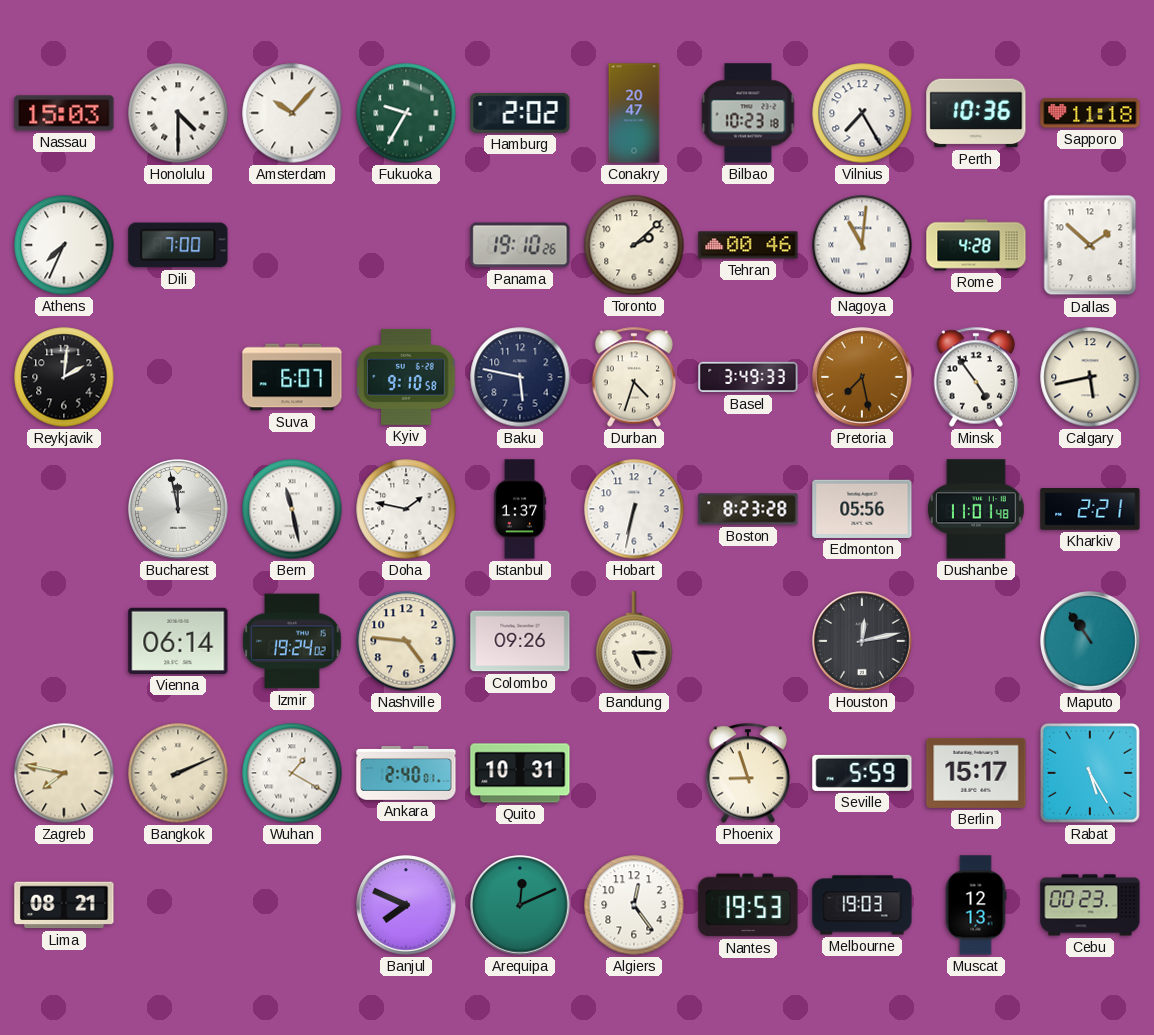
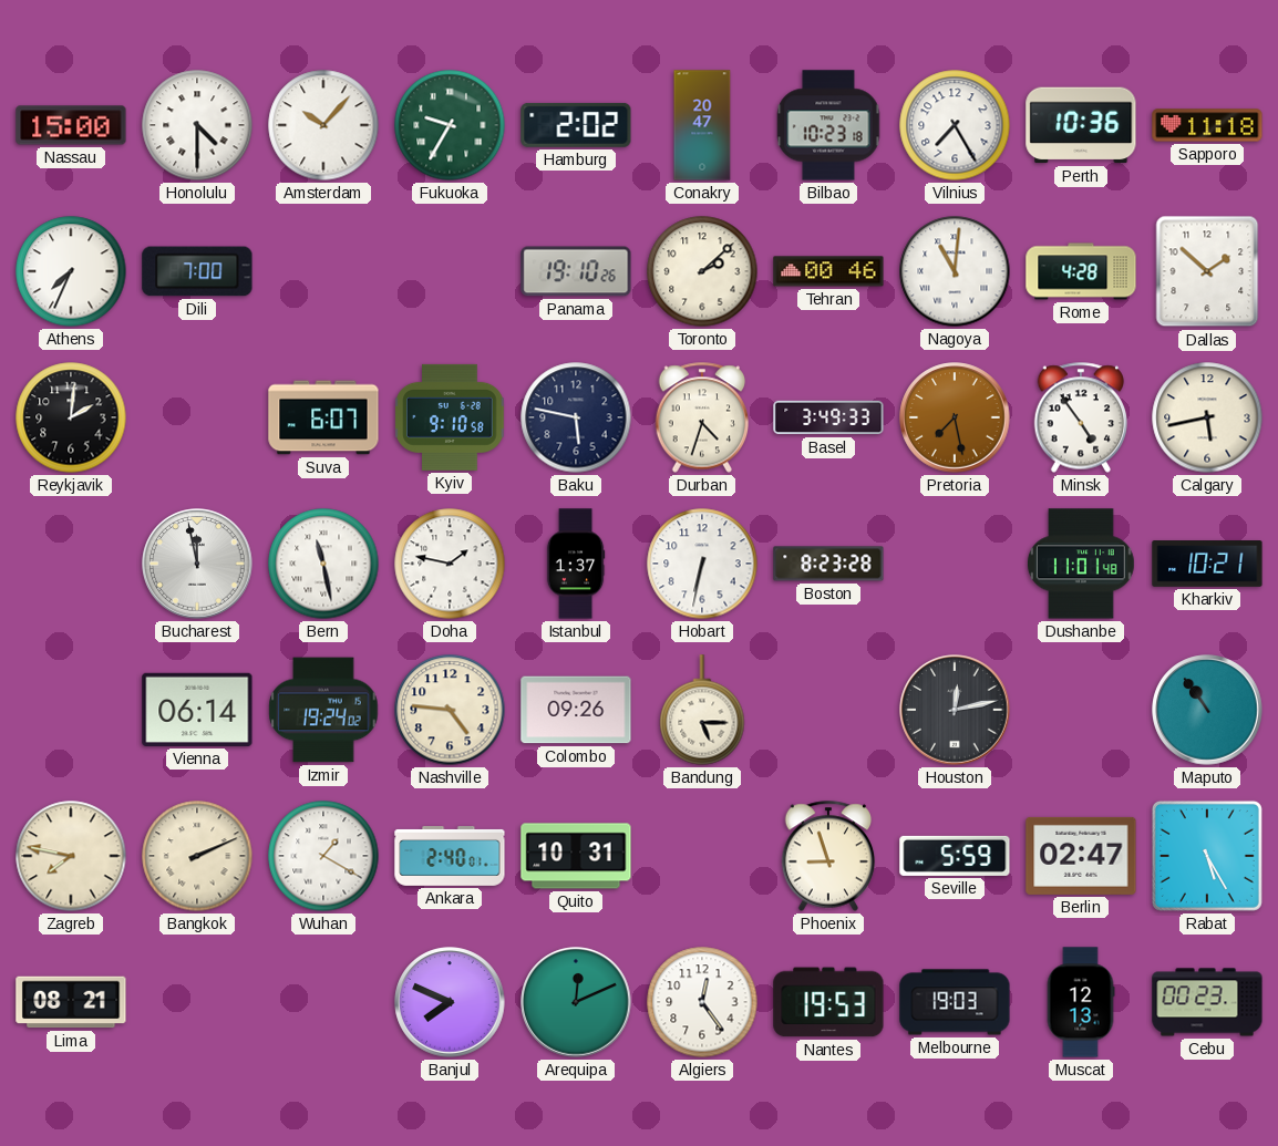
Nassau: 15:03 -> 15:00
Edmonton: 05:56 -> none
Kharkiv: 2:21 -> 10:21
Berlin: 15:17 -> 02:47
